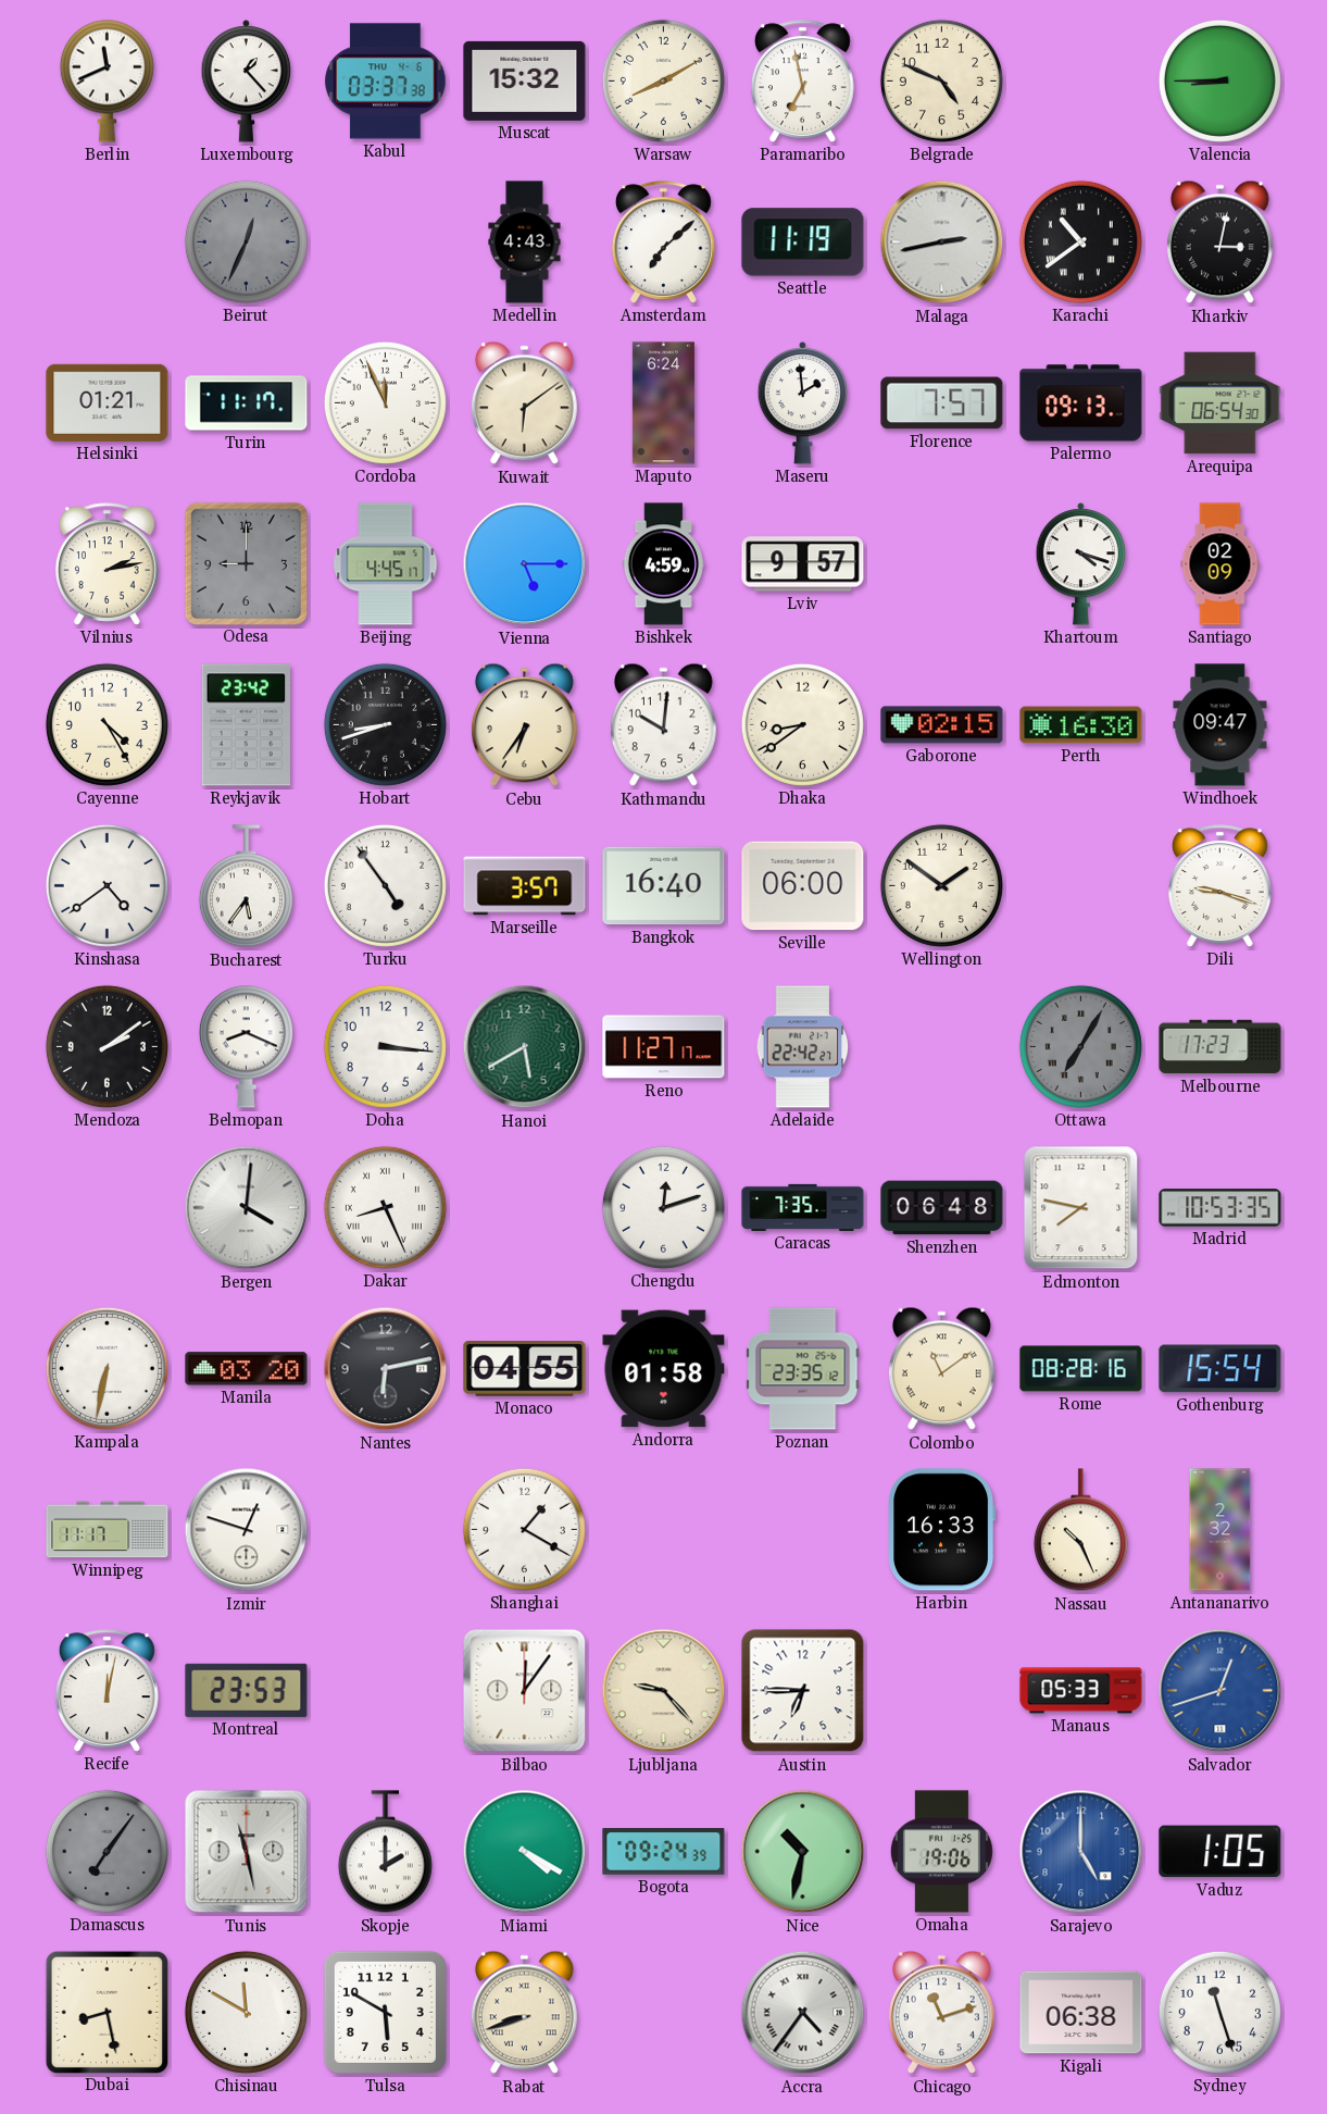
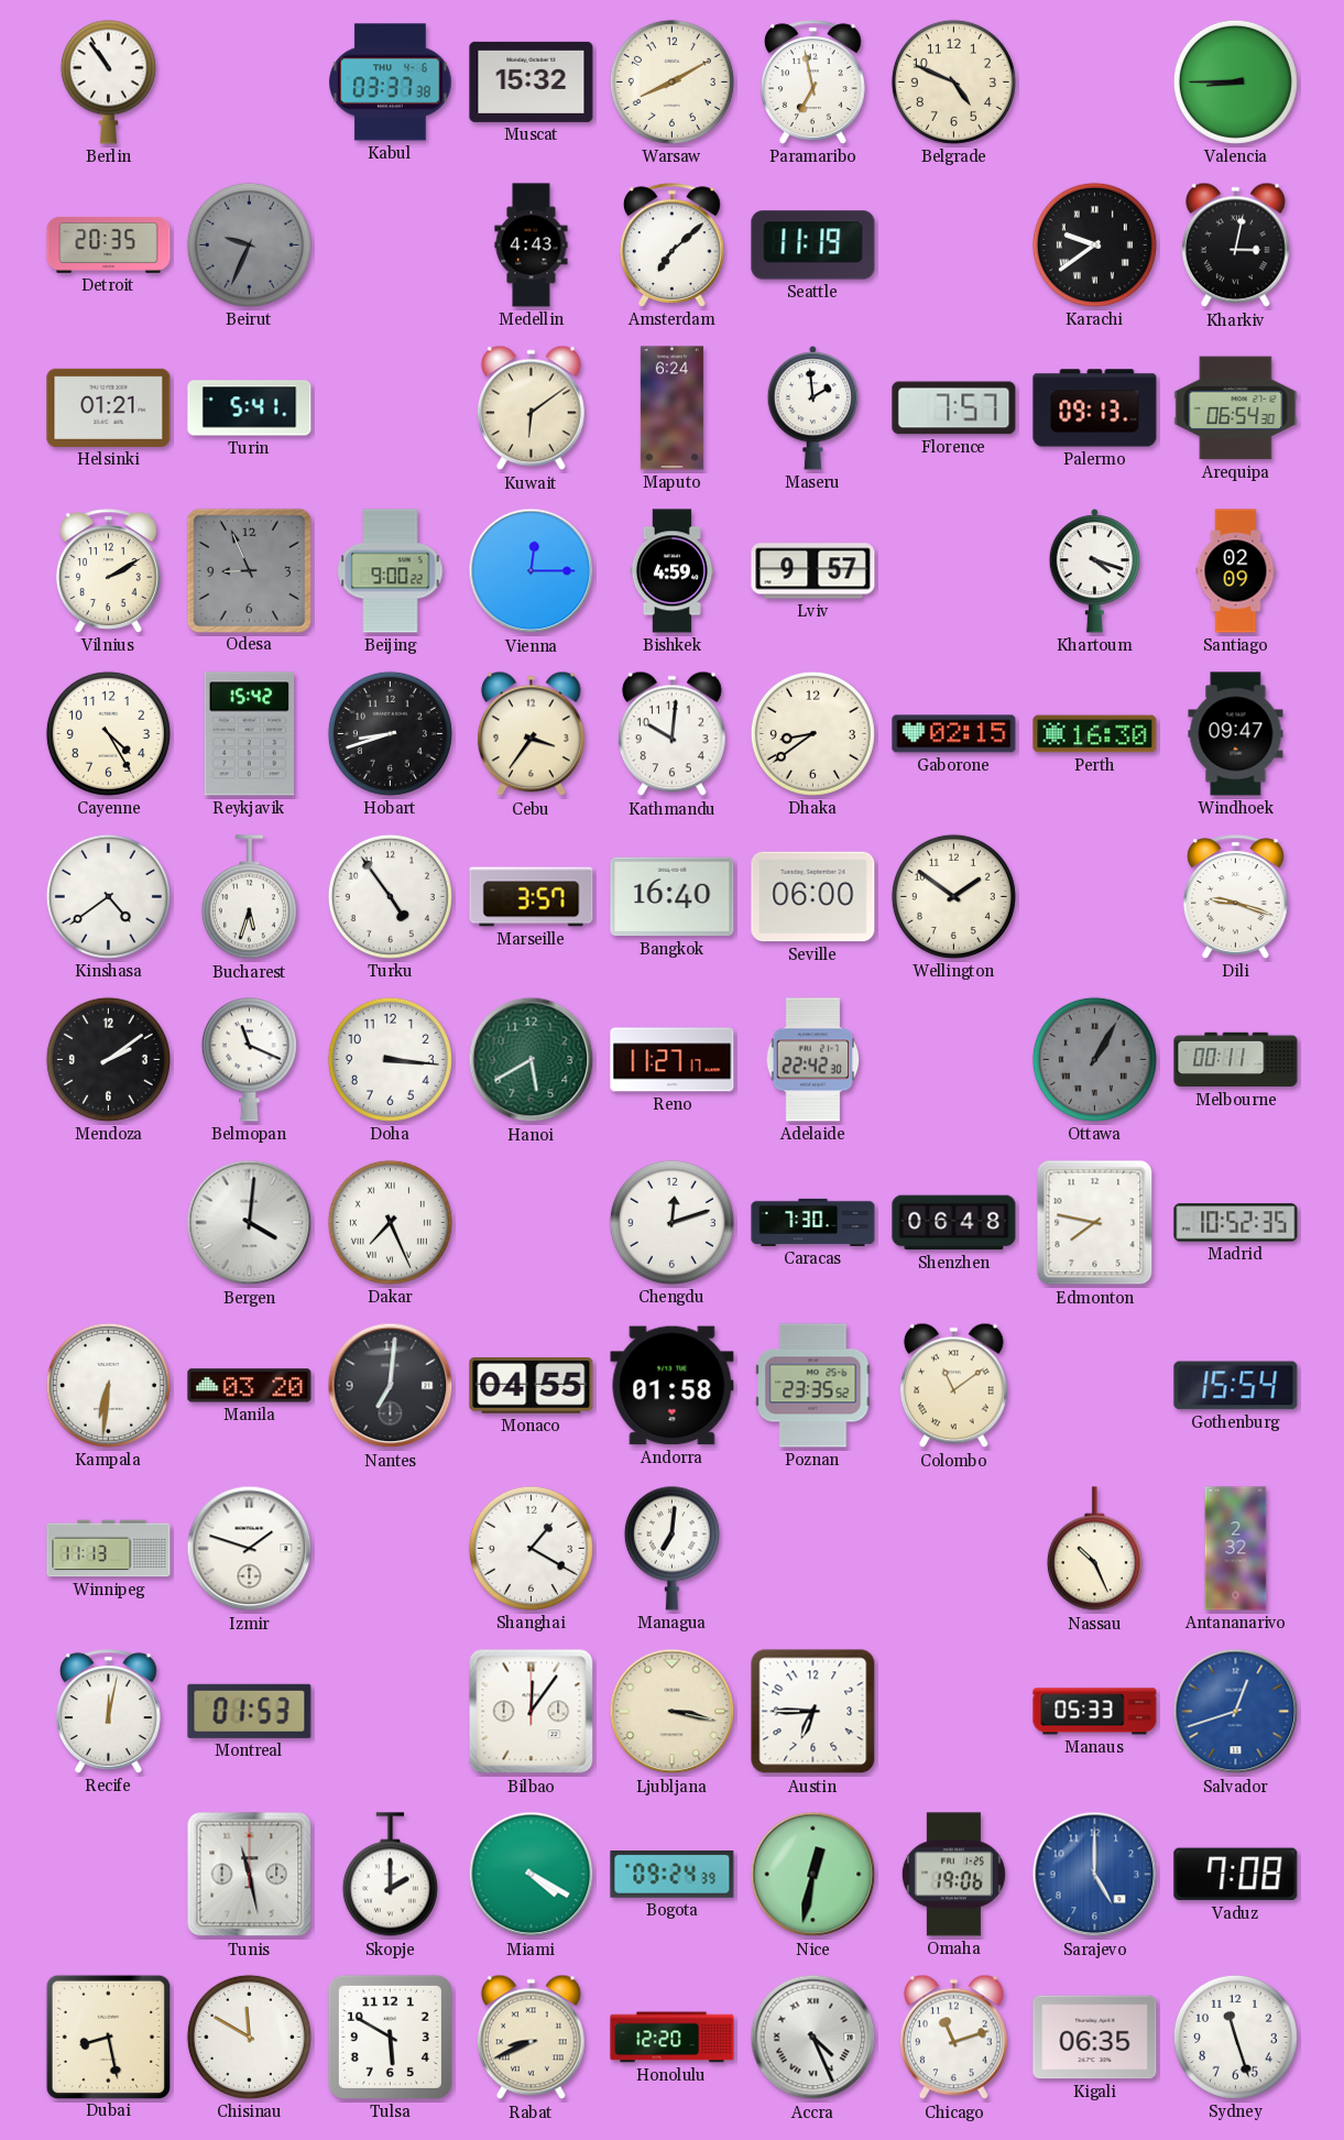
Berlin: 11:41 -> 10:54
Luxembourg: 1:23 -> none
Detroit: none -> 20:35
Beirut: 12:34 -> 9:34
Malaga: 2:43 -> none
Karachi: 10:39 -> 9:39
Turin: 11:17 -> 5:41
Cordoba: 11:56 -> none
Vilnius: 2:13 -> 2:10
Odesa: 9:00 -> 8:56
Beijing: 4:45 -> 9:00
Vienna: 5:15 -> 12:15
Reykjavik: 23:42 -> 15:42
Cebu: 6:36 -> 3:36
Bucharest: 5:36 -> 5:33
Belmopan: 8:19 -> 11:19
Adelaide: 22:42:27 -> 22:42:30
Ottawa: 7:05 -> 1:05
Melbourne: 17:23 -> 00:11
Dakar: 8:26 -> 7:26
Caracas: 7:35 -> 7:30
Madrid: 10:53 -> 10:52
Kampala: 6:32 -> 6:31
Nantes: 6:13 -> 7:01
Poznan: 23:35:12 -> 23:35:52
Rome: 08:28 -> none
Winnipeg: 11:17 -> 11:13
Izmir: 12:48 -> 1:48
Managua: none -> 7:01
Harbin: 16:33 -> none
Montreal: 23:53 -> 01:53
Ljubljana: 9:23 -> 3:17
Damascus: 7:06 -> none
Nice: 10:32 -> 12:32
Vaduz: 1:05 -> 7:08
Rabat: 8:42 -> 8:41
Honolulu: none -> 12:20
Accra: 4:36 -> 4:26
Kigali: 06:38 -> 06:35
